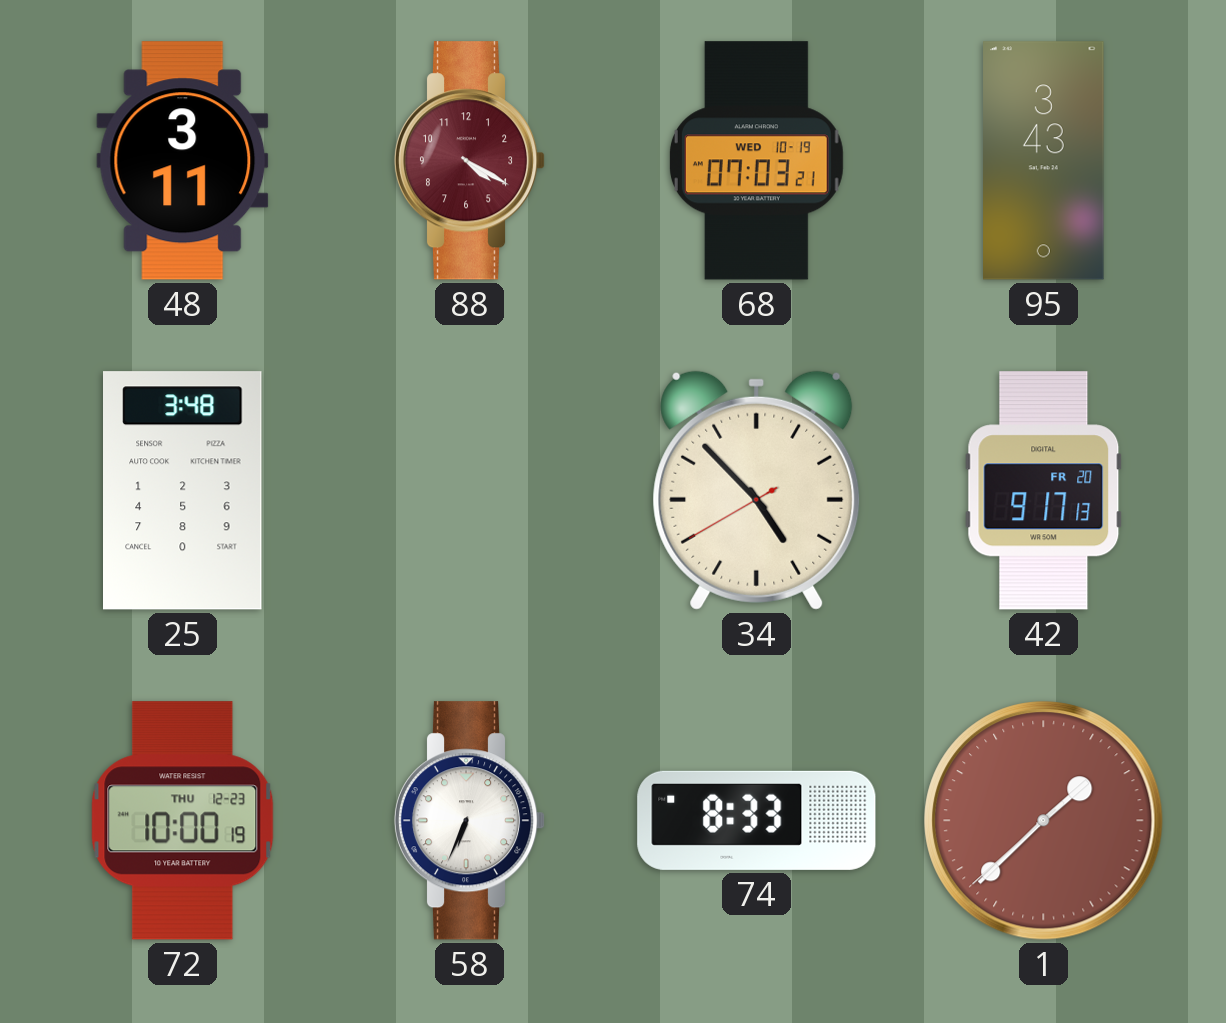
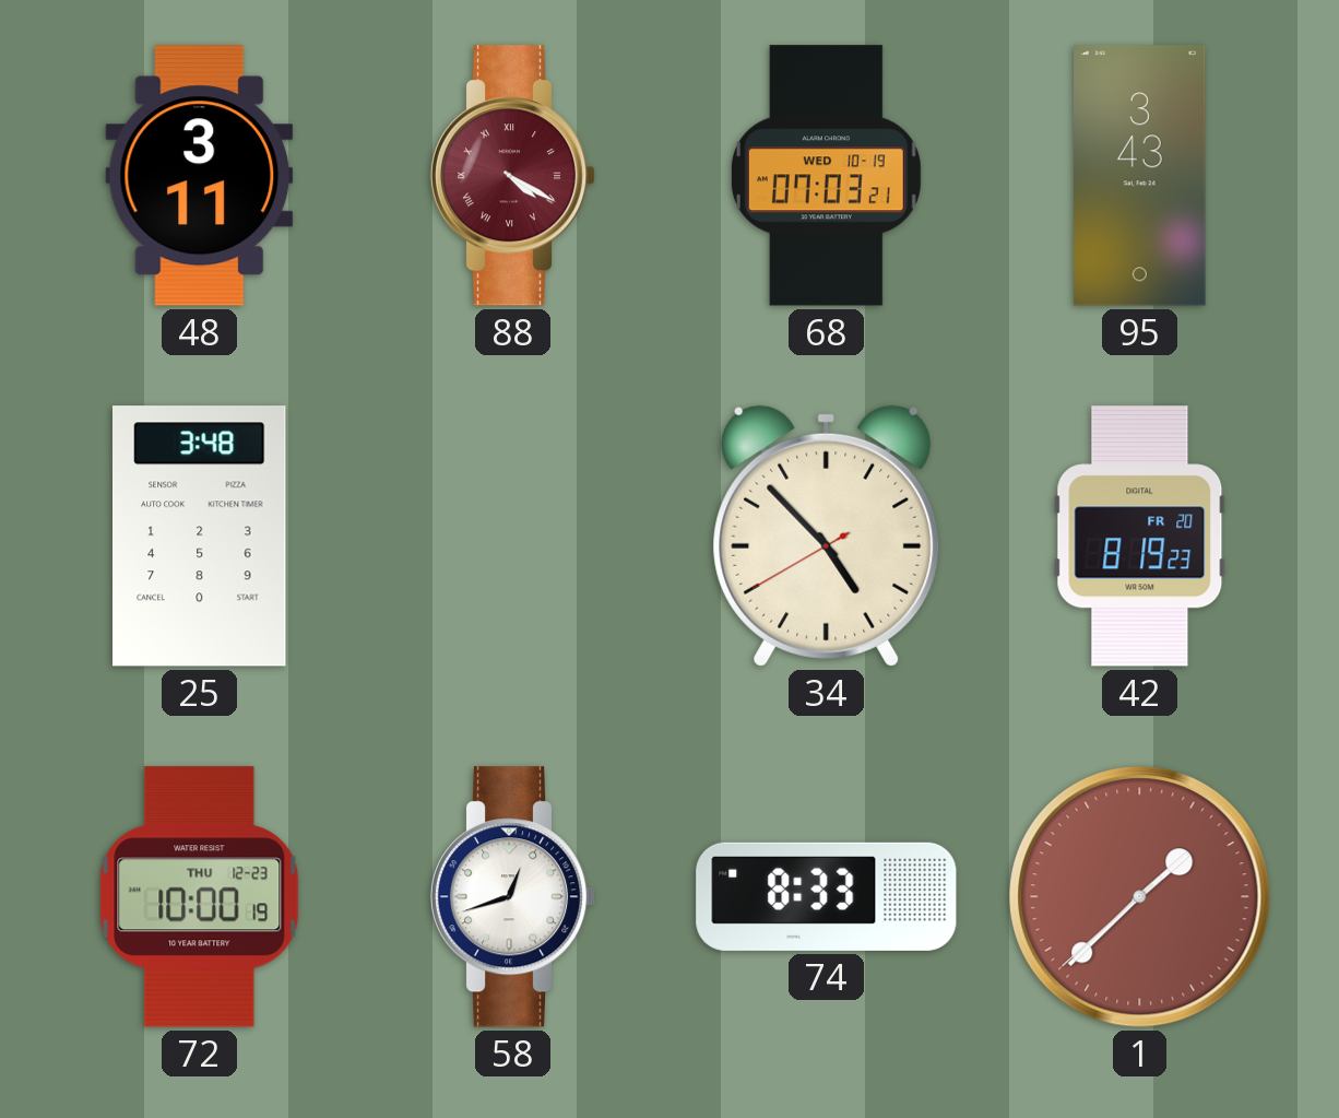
88 numerals: Arabic -> Roman
42: 9:17 -> 8:19
58: 6:34 -> 12:42
